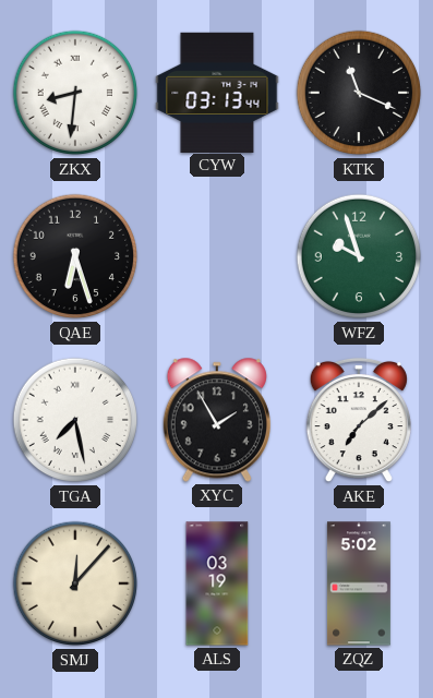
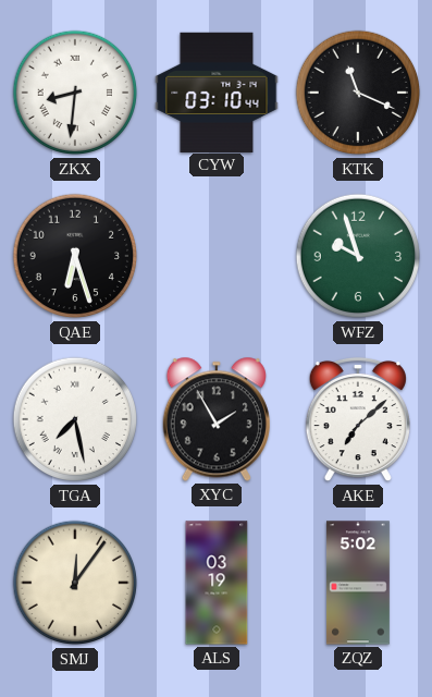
CYW: 03:13 -> 03:10
SMJ: 12:07 -> 12:06
